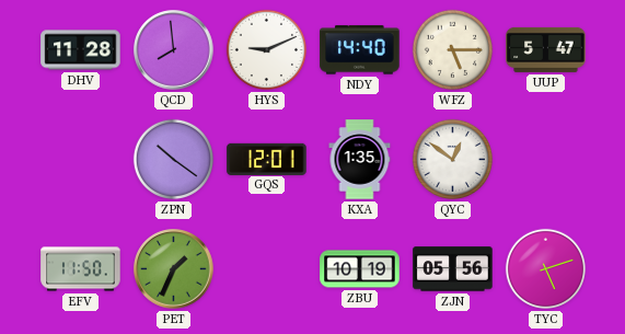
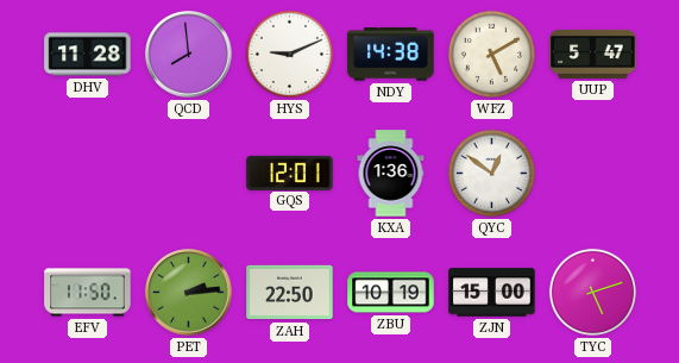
NDY: 14:40 -> 14:38
WFZ: 5:15 -> 5:10
ZPN: 10:21 -> none
KXA: 1:35 -> 1:36
PET: 1:34 -> 2:14
ZAH: none -> 22:50
ZJN: 05:56 -> 15:00
